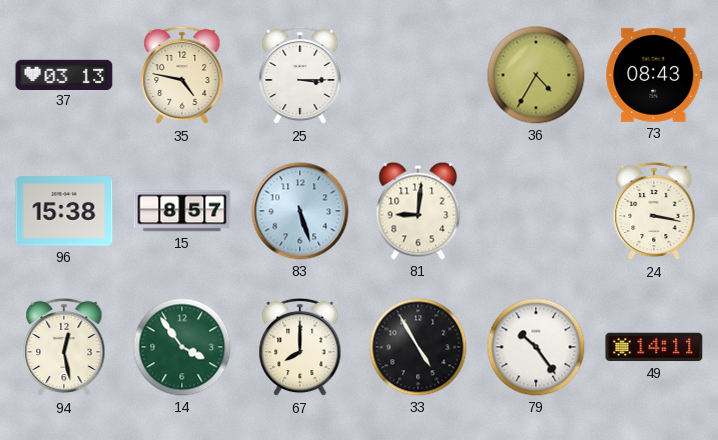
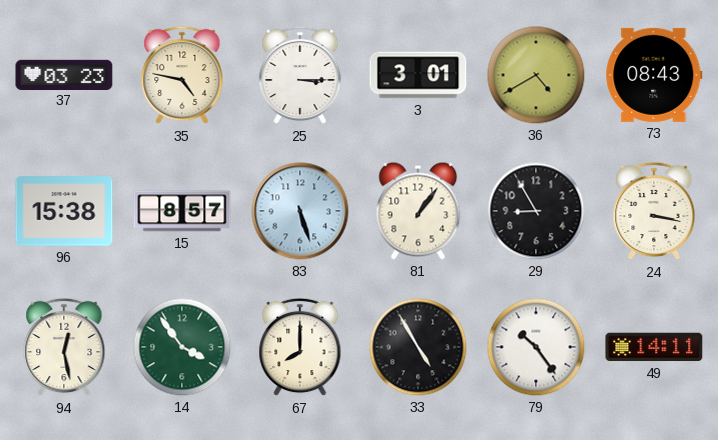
37: 03:13 -> 03:23
3: none -> 3:01
36: 4:35 -> 4:40
81: 9:01 -> 1:06
29: none -> 8:55
